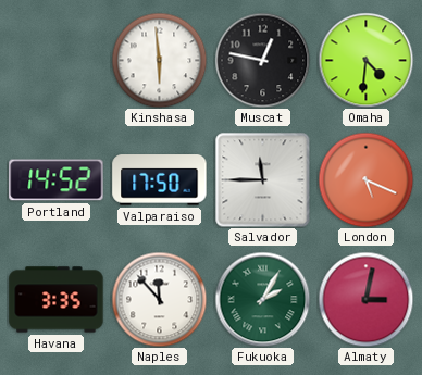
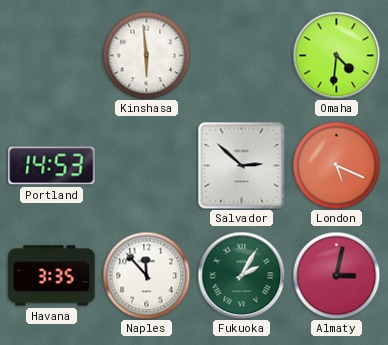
Muscat: 12:47 -> none
Portland: 14:52 -> 14:53
Valparaiso: 17:50 -> none
Salvador: 11:45 -> 2:52
